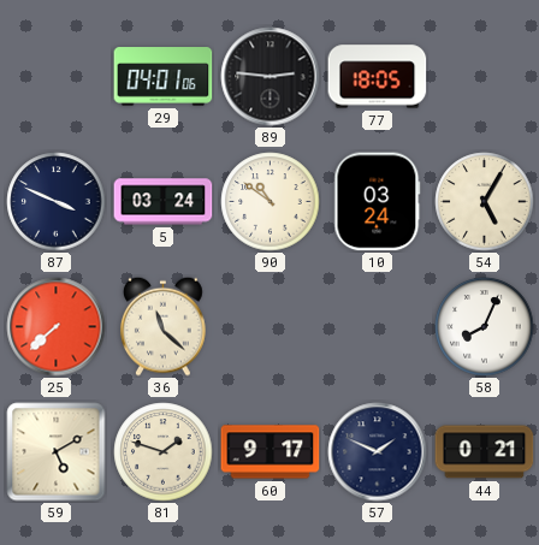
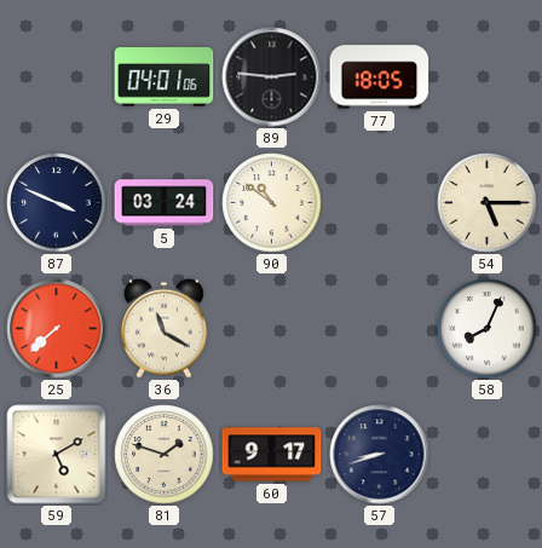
10: 03:24 -> none
54: 5:05 -> 5:15
36: 11:22 -> 11:20
57: 1:49 -> 8:42
44: 0:21 -> none
